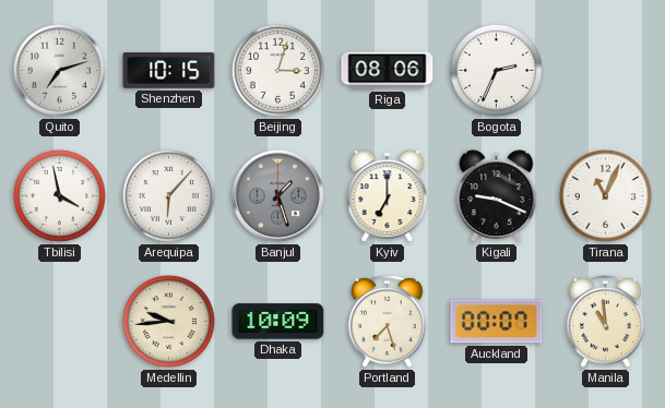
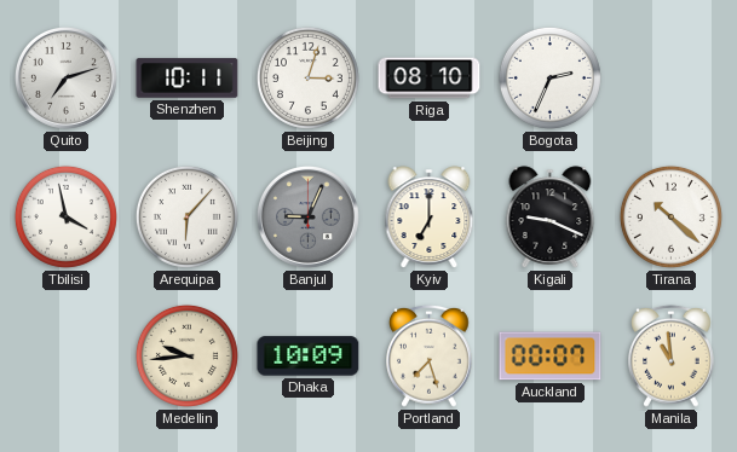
Shenzhen: 10:15 -> 10:11
Riga: 08:06 -> 08:10
Banjul: 1:27 -> 9:04
Tirana: 11:04 -> 10:22
